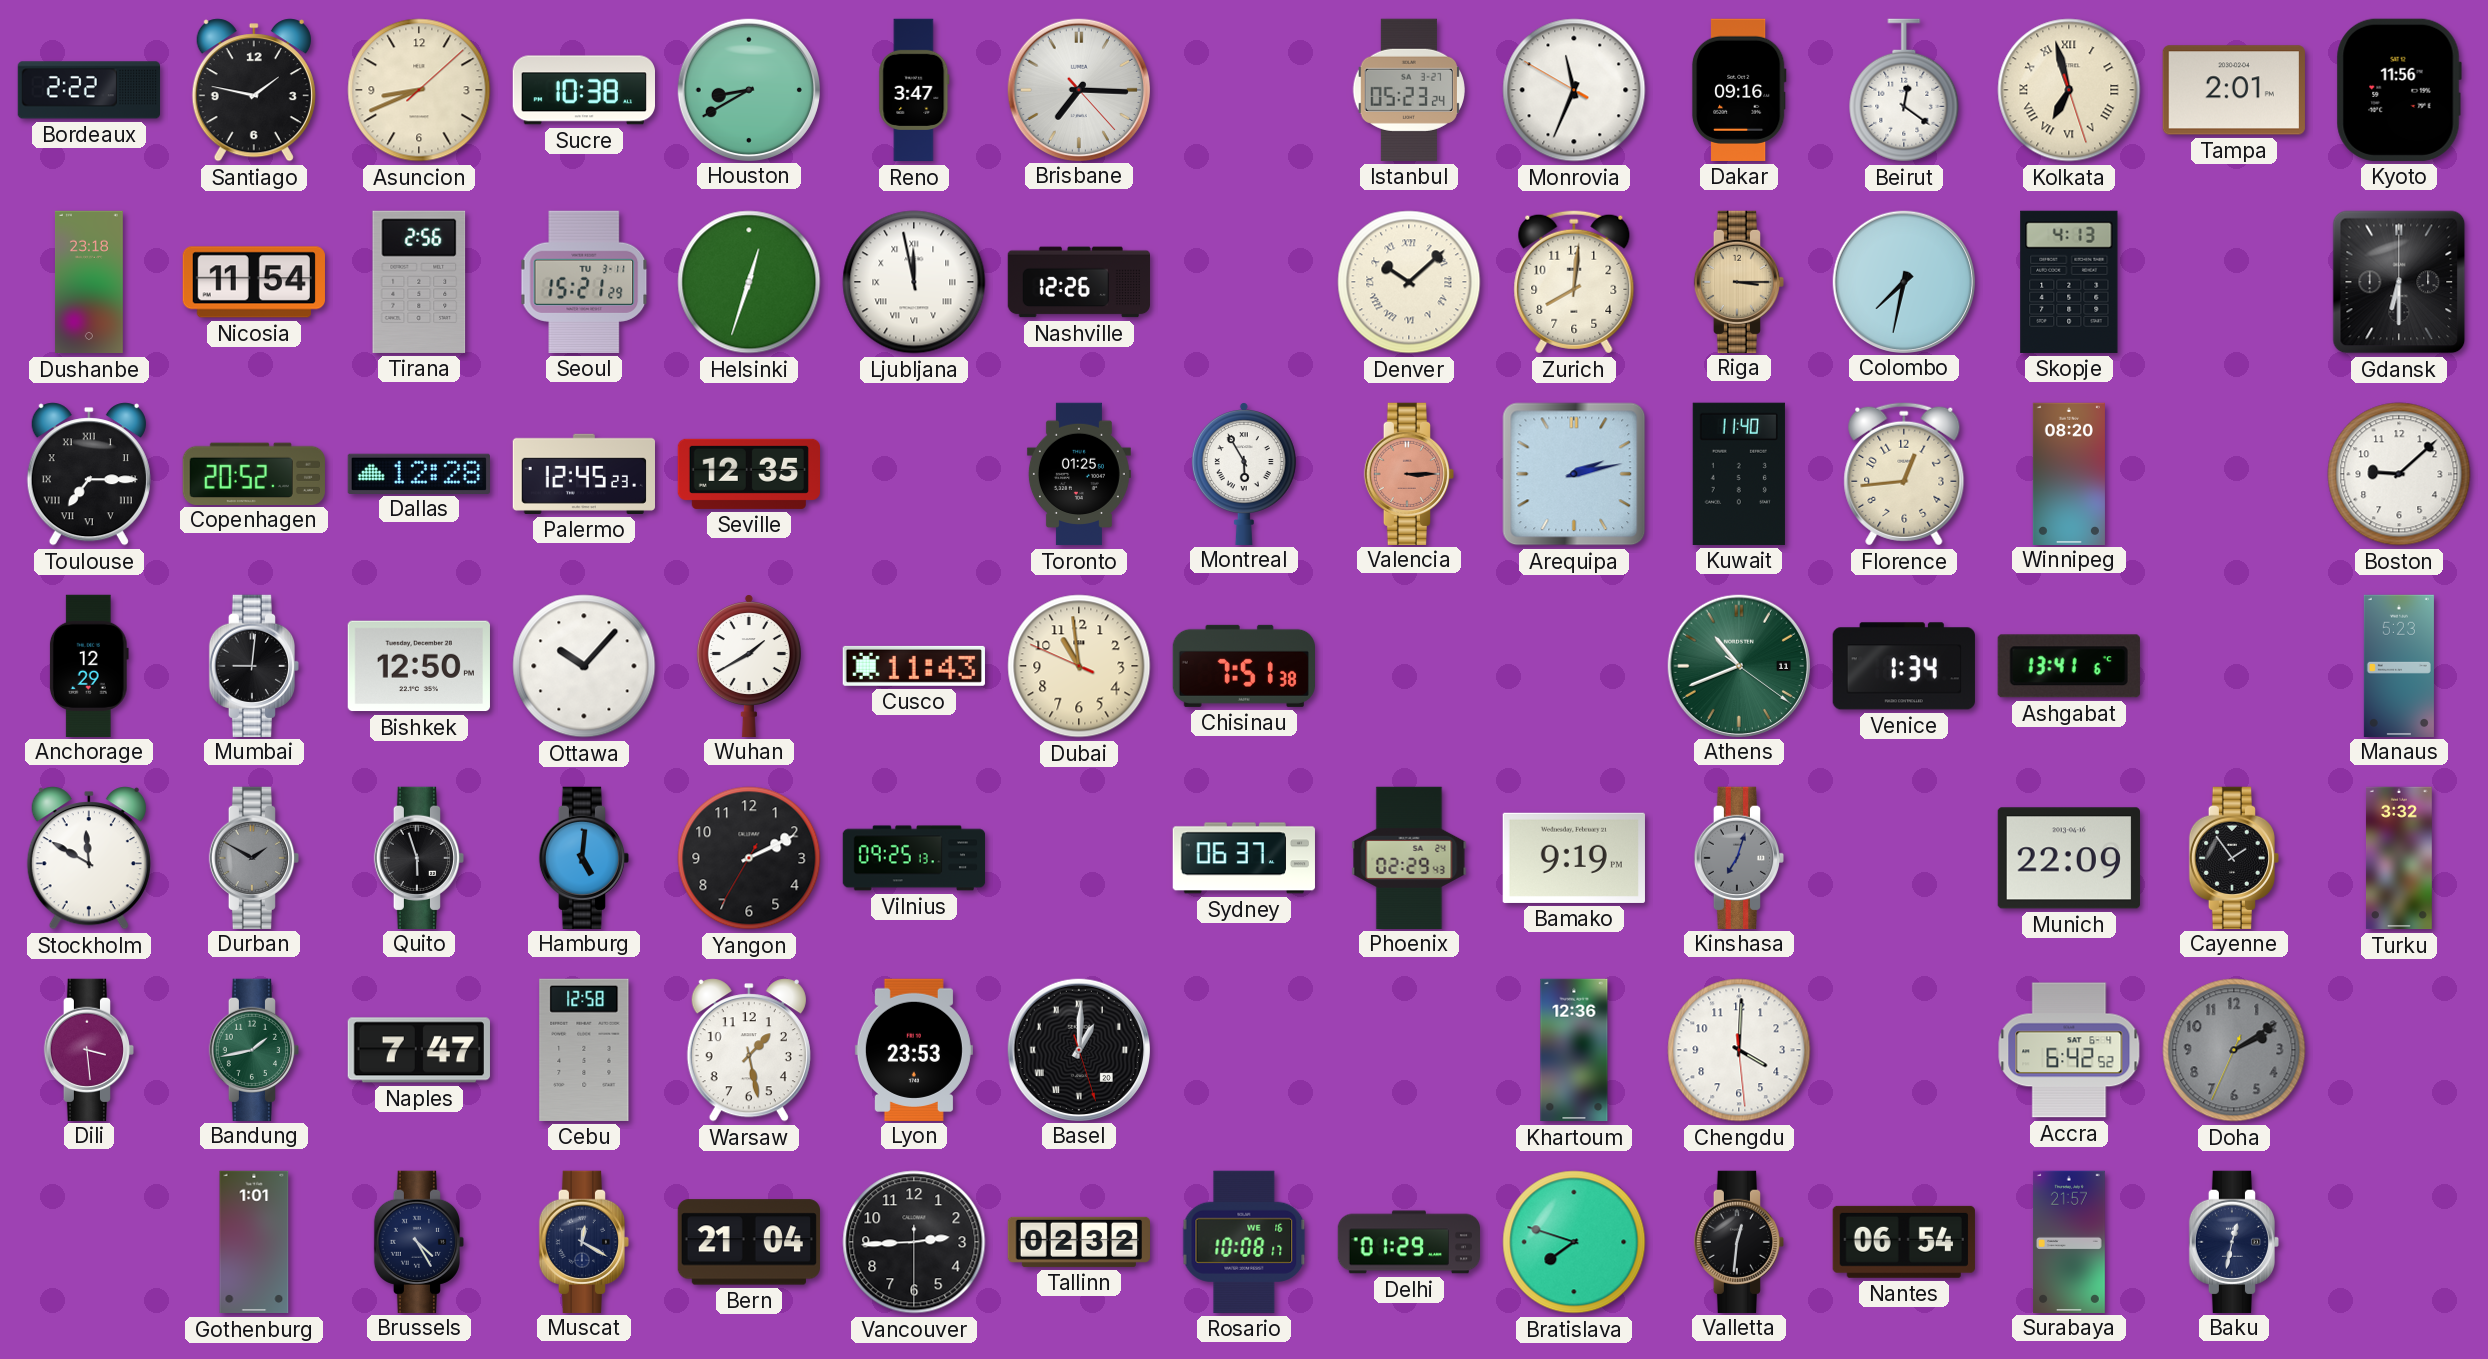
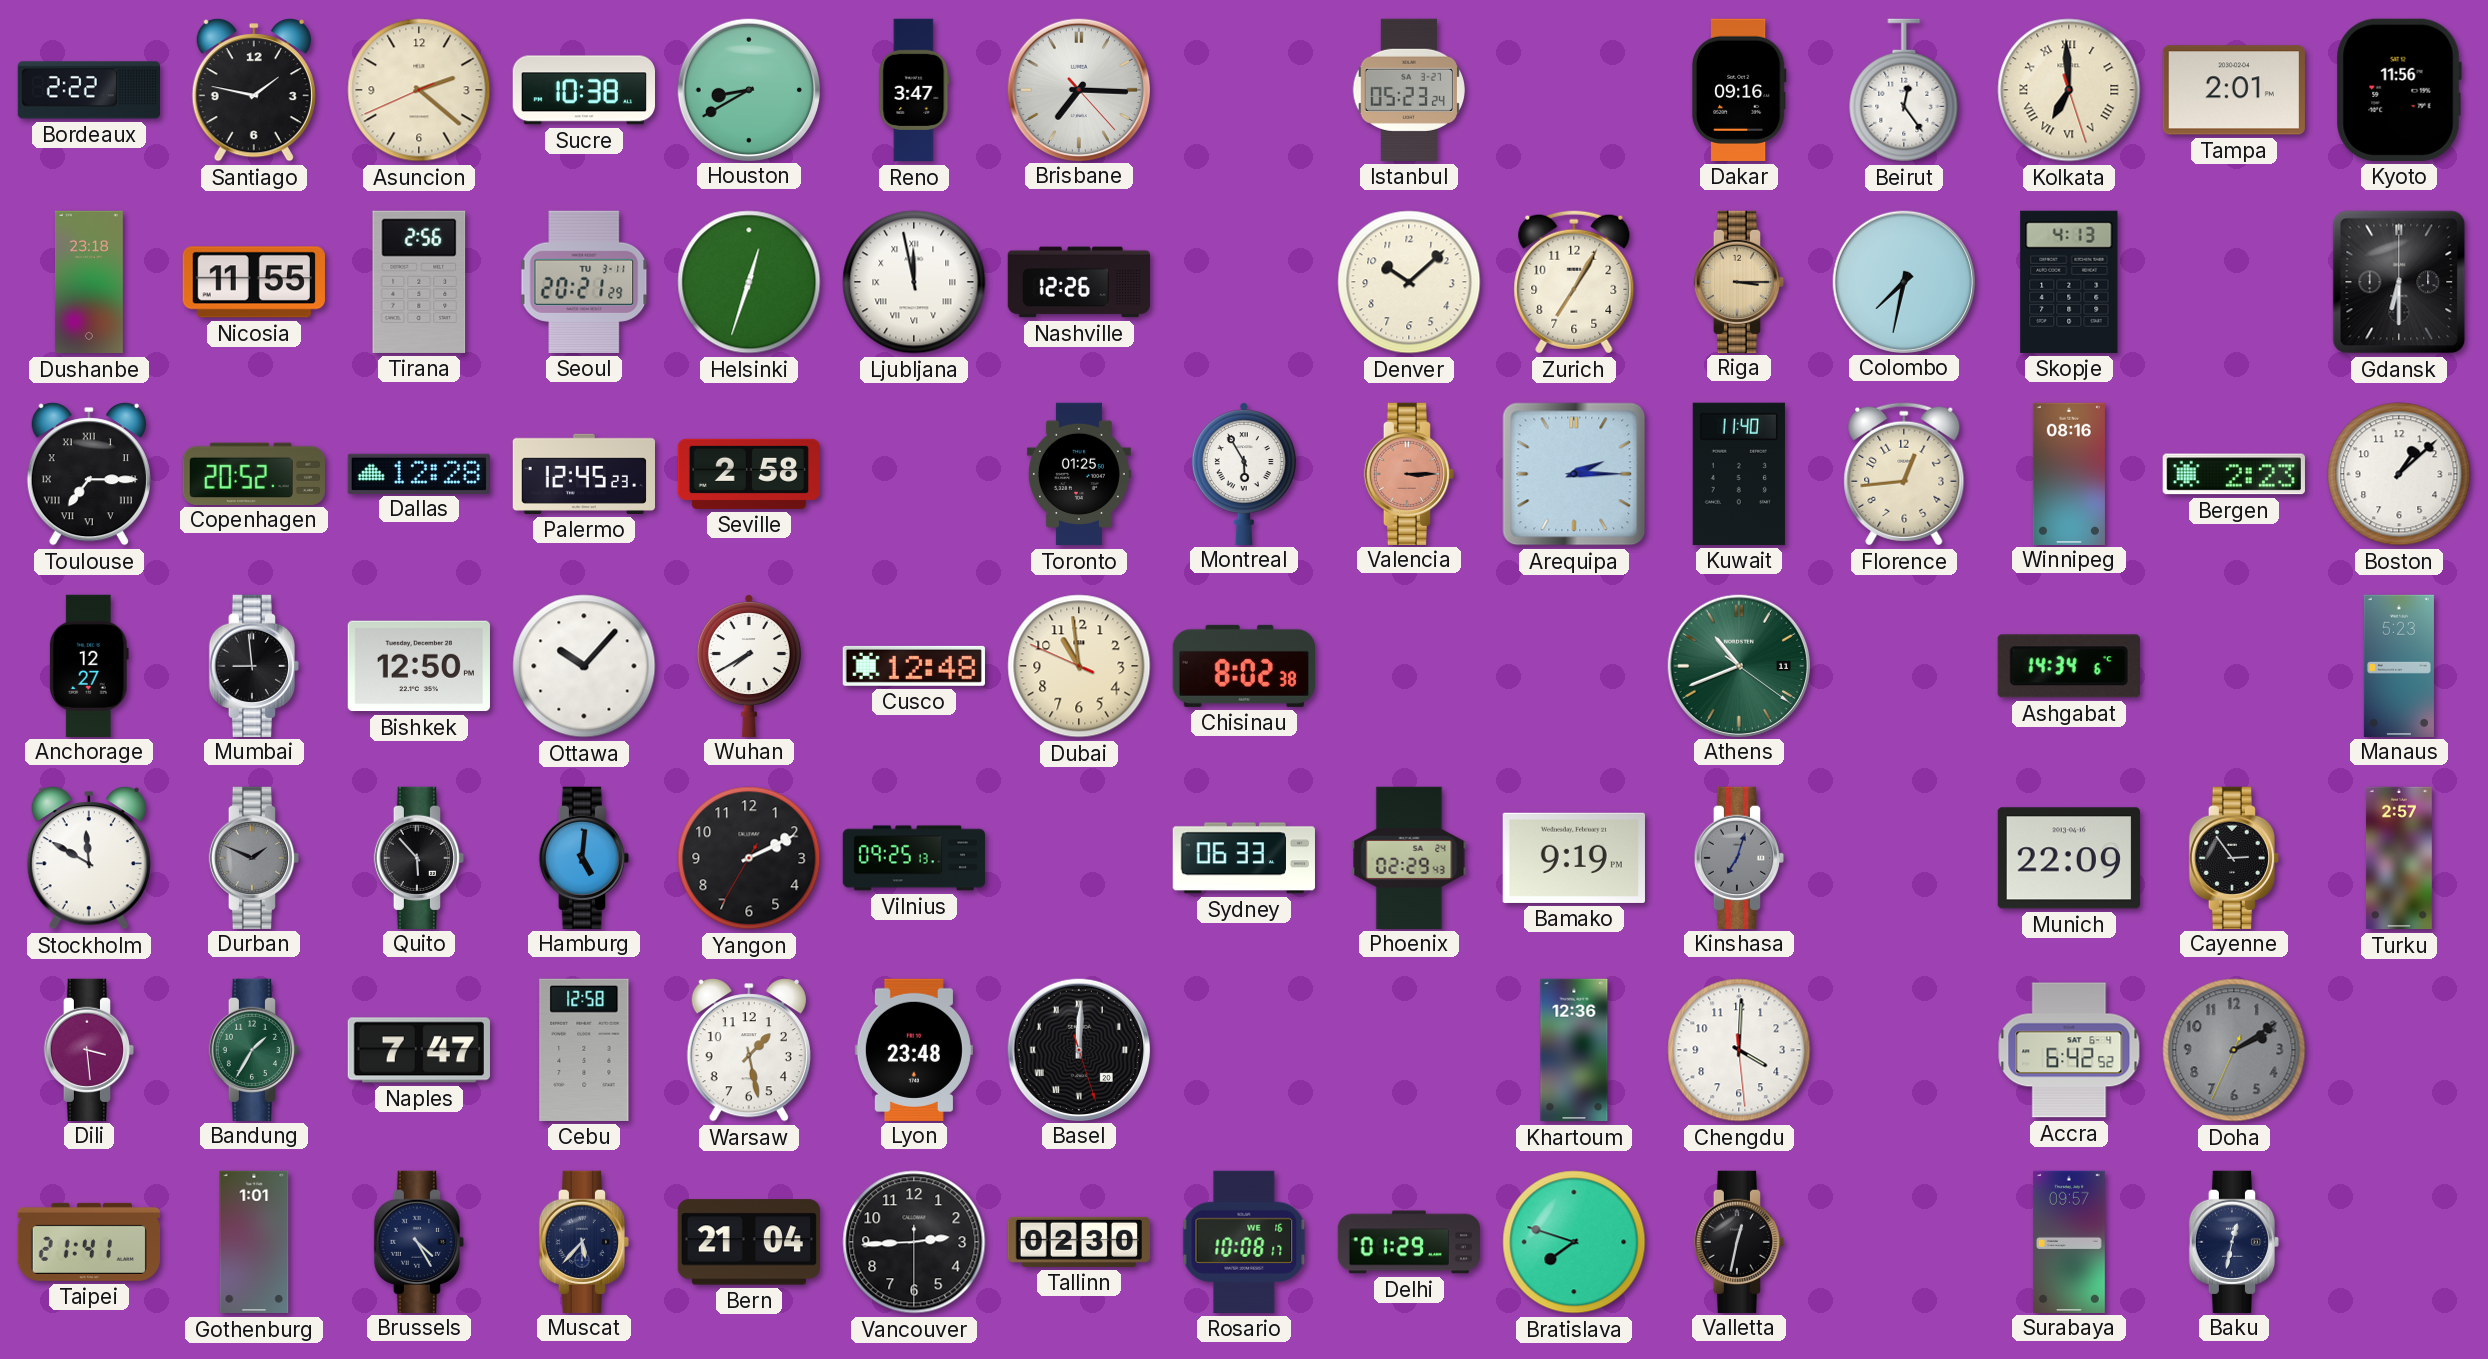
Asuncion: 8:41 -> 2:21
Monrovia: 11:33 -> none
Beirut: 12:21 -> 12:24
Kolkata: 6:57 -> 6:59
Nicosia: 11:54 -> 11:55
Seoul: 15:21 -> 20:21
Denver numerals: Roman -> Arabic
Zurich: 8:01 -> 7:05
Seville: 12:35 -> 2:58
Arequipa: 2:13 -> 2:15
Winnipeg: 08:20 -> 08:16
Bergen: none -> 2:23
Boston: 9:08 -> 1:08
Anchorage: 12:29 -> 12:27
Mumbai: 9:01 -> 8:59
Wuhan: 1:40 -> 7:40
Cusco: 11:43 -> 12:48
Chisinau: 7:51 -> 8:02
Venice: 1:34 -> none
Ashgabat: 13:41 -> 14:34
Durban: 1:50 -> 1:49
Quito: 5:57 -> 5:53
Sydney: 06:37 -> 06:33
Cayenne: 1:54 -> 2:54
Turku: 3:32 -> 2:57
Bandung: 1:43 -> 1:35
Lyon: 23:53 -> 23:48
Basel: 1:00 -> 12:00
Taipei: none -> 21:41
Muscat: 12:20 -> 5:37
Tallinn: 02:32 -> 02:30
Valletta: 12:31 -> 12:32
Nantes: 06:54 -> none
Surabaya: 21:57 -> 09:57
